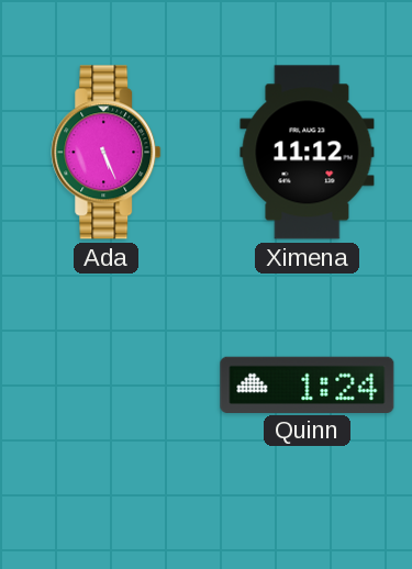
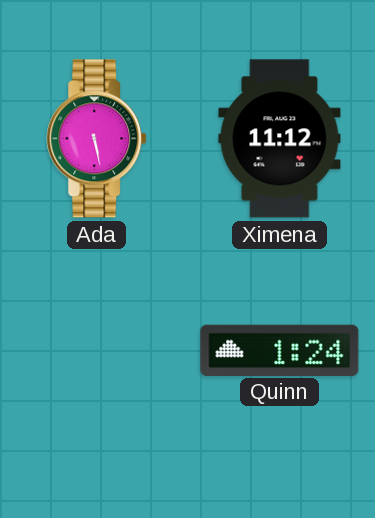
Ada: 5:26 -> 5:28
